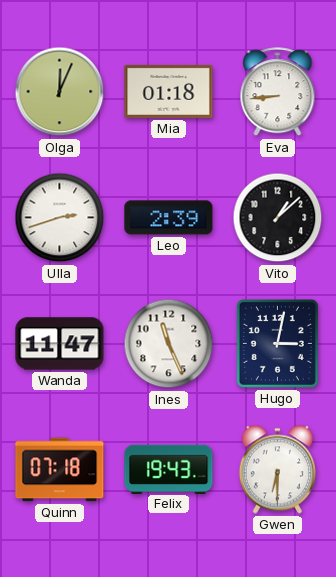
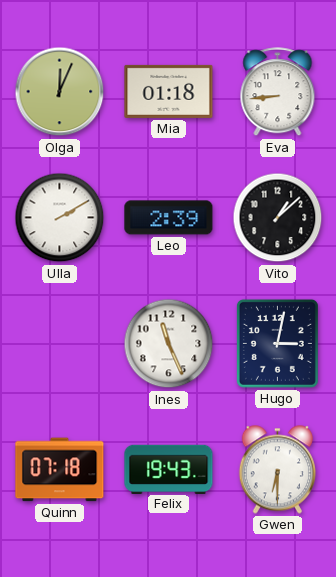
Ulla: 2:42 -> 2:10
Wanda: 11:47 -> none
